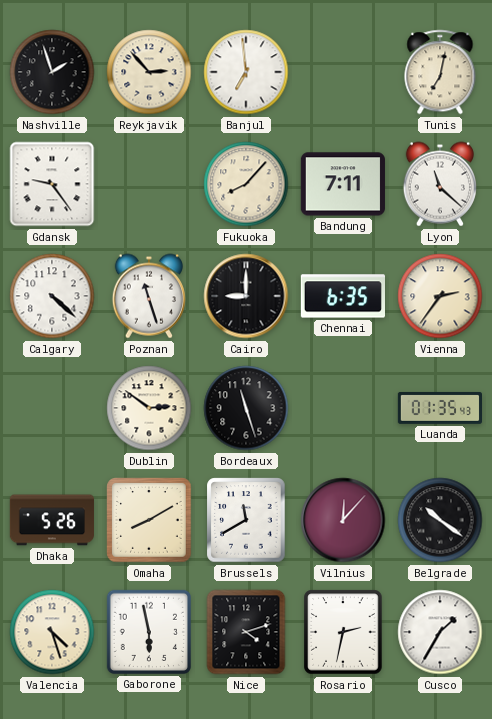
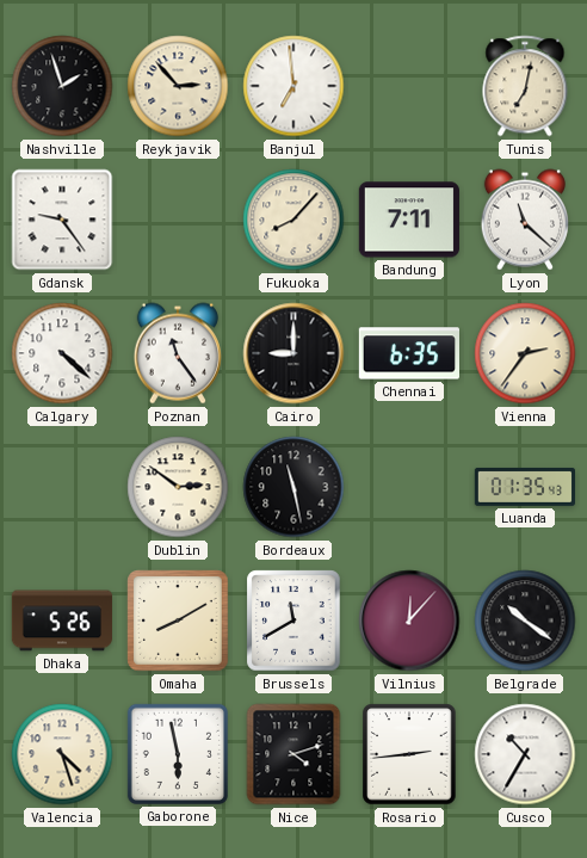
Poznan: 11:27 -> 11:24
Bordeaux: 11:27 -> 11:28
Rosario: 2:32 -> 2:44
Cusco: 1:35 -> 10:35
